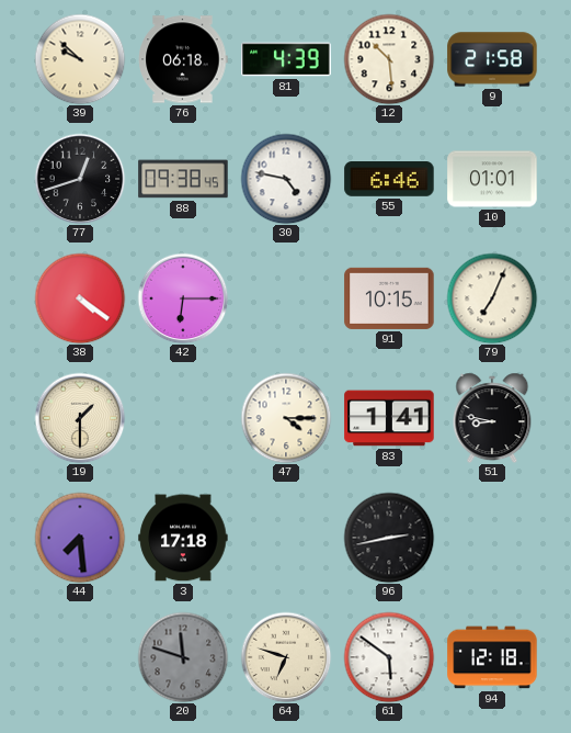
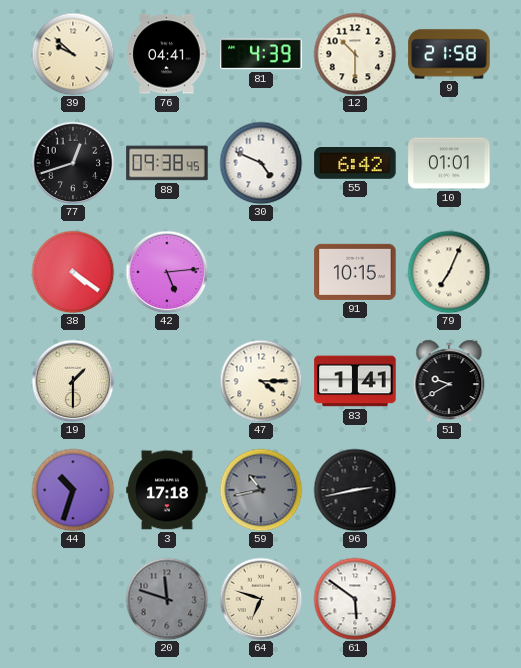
76: 06:18 -> 04:41
12: 10:29 -> 10:30
30: 4:47 -> 4:49
55: 6:46 -> 6:42
42: 6:15 -> 5:14
51: 8:47 -> 9:40
44: 7:29 -> 10:33
59: none -> 10:43
94: 12:18 -> none
